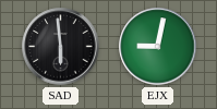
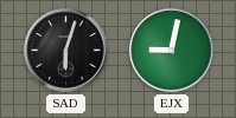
SAD: 5:59 -> 6:03
